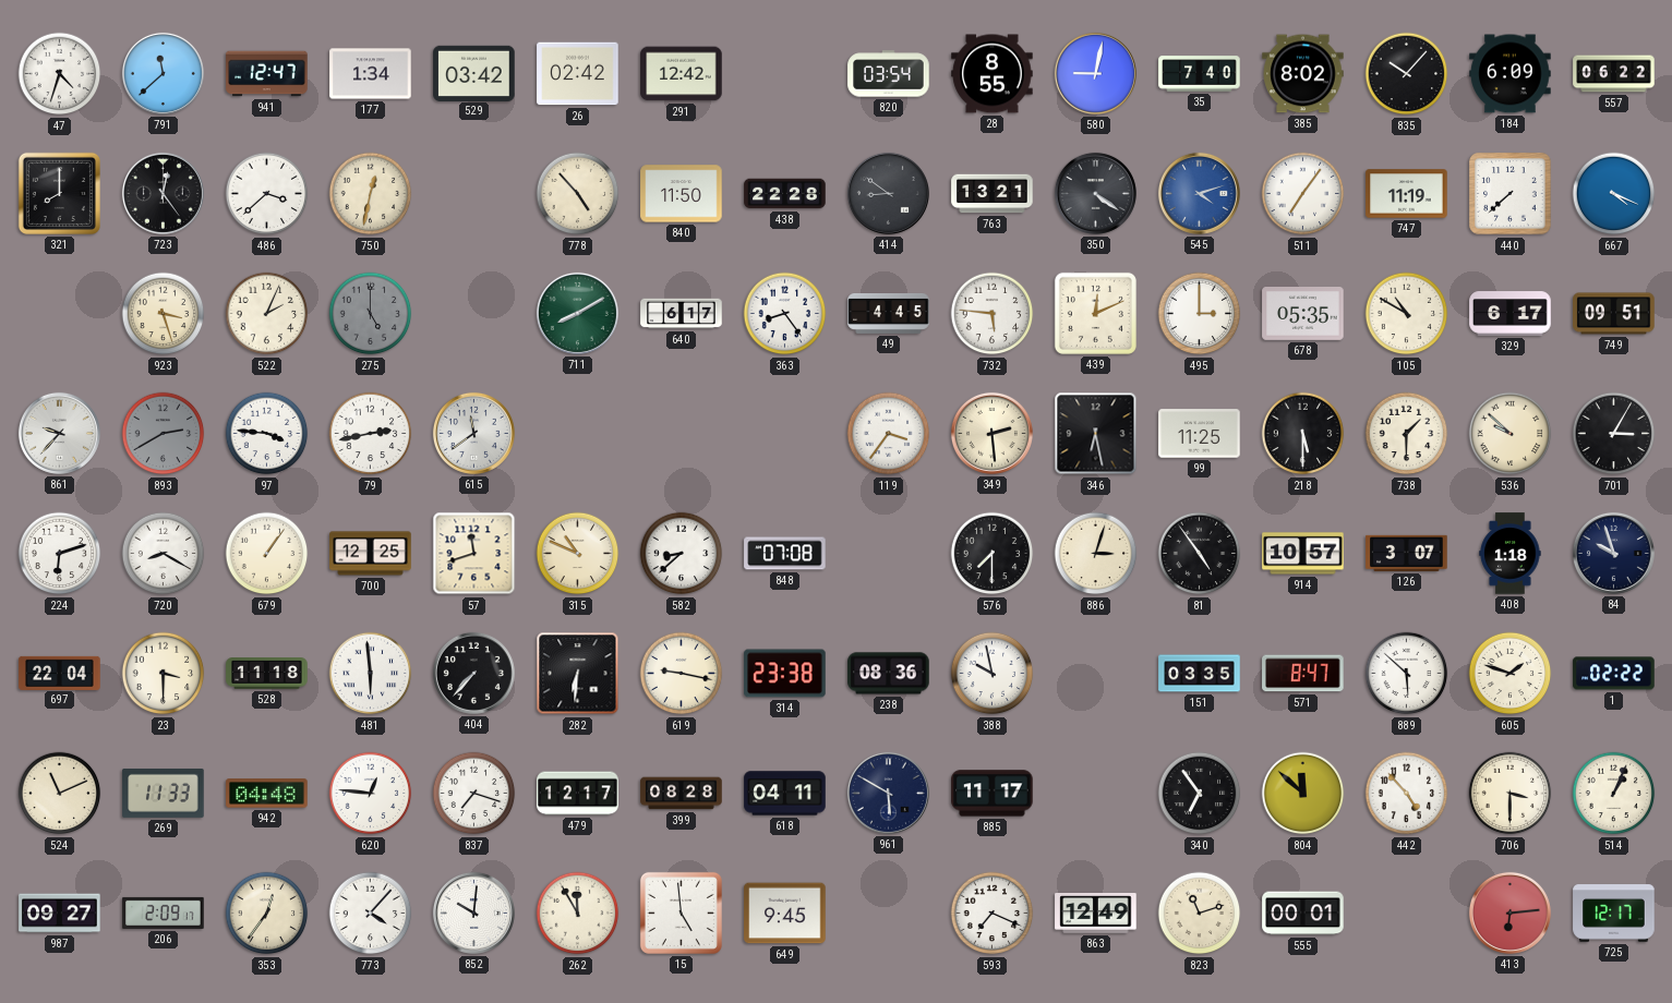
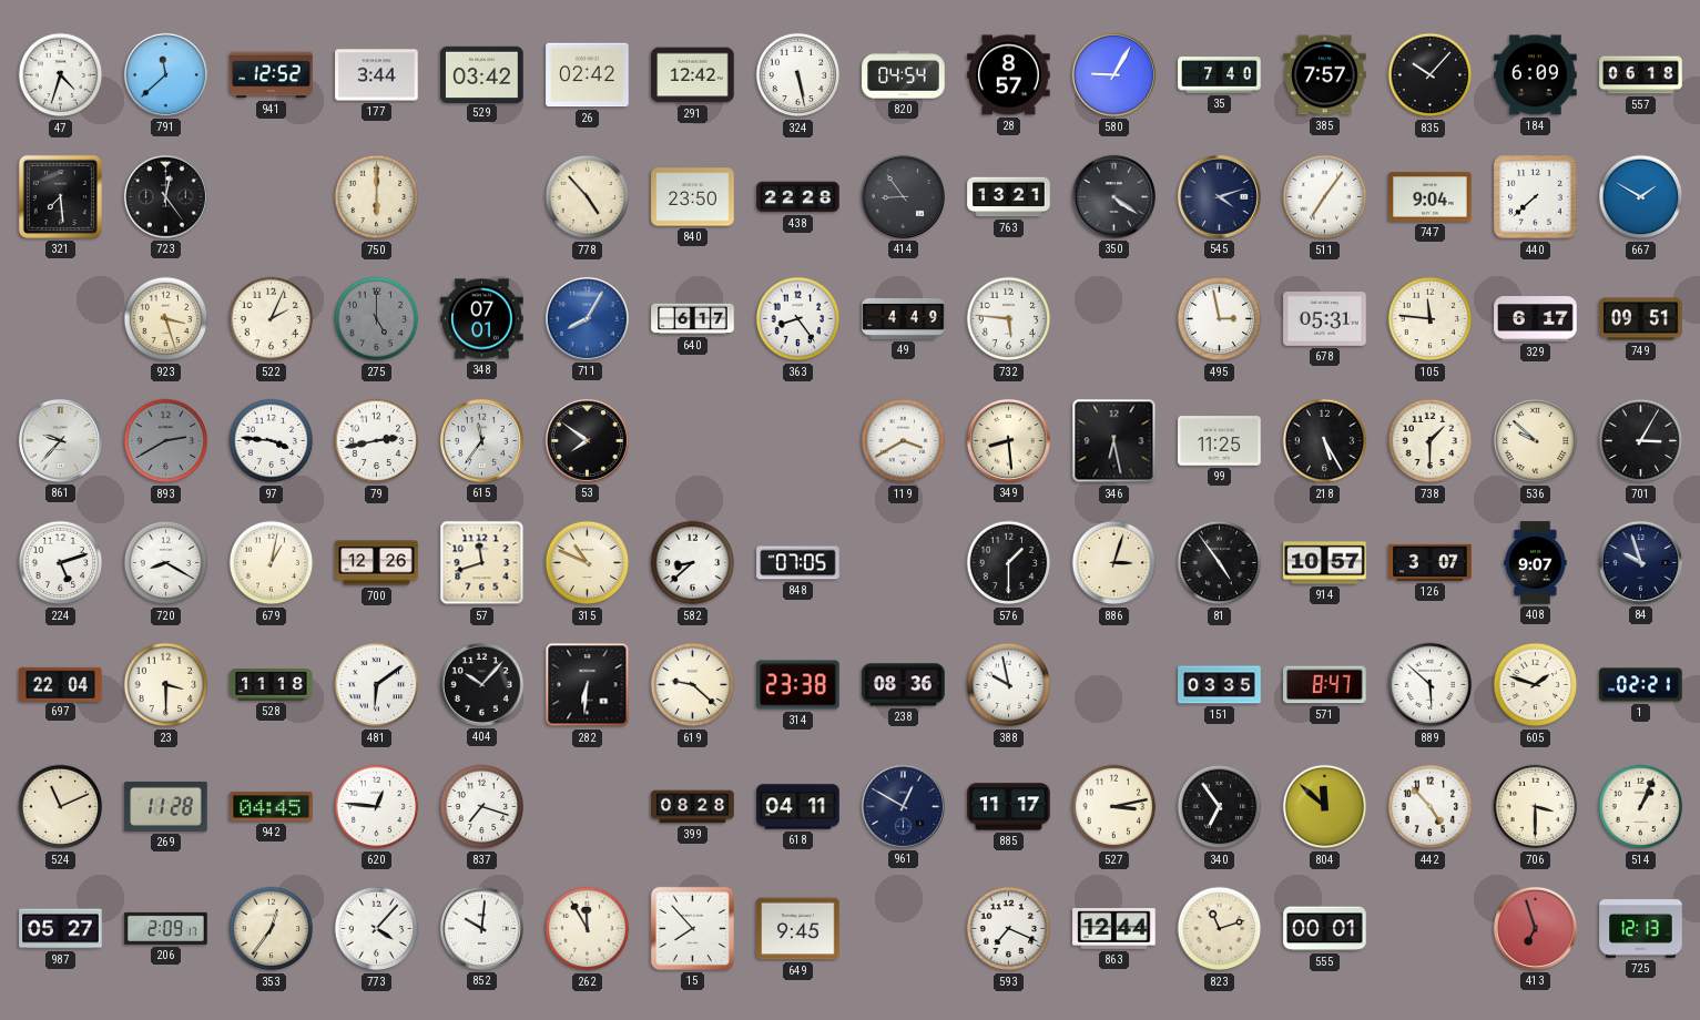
941: 12:47 -> 12:52
177: 1:34 -> 3:44
324: none -> 5:28
820: 03:54 -> 04:54
28: 8:55 -> 8:57
580: 9:02 -> 9:05
385: 8:02 -> 7:57
557: 06:22 -> 06:18
321: 8:00 -> 7:29
486: 3:38 -> none
750: 12:32 -> 6:00
840: 11:50 -> 23:50
414: 8:51 -> 8:54
545 dial: blue -> navy
747: 11:19 -> 9:04
667: 4:19 -> 1:50
348: none -> 07:01
711: 8:10 -> 8:05
711 dial: green -> blue
49: 4:45 -> 4:49
439: 12:11 -> none
495: 3:00 -> 2:58
678: 05:35 -> 05:31
105: 10:50 -> 11:46
615: 11:39 -> 11:36
53: none -> 7:51
119: 3:36 -> 3:40
349: 2:29 -> 8:29
218: 5:30 -> 5:25
224: 6:12 -> 5:12
679: 1:06 -> 1:02
700: 12:25 -> 12:26
848: 07:08 -> 07:05
576: 7:30 -> 1:30
408: 1:18 -> 9:07
481: 5:59 -> 6:09
404: 7:37 -> 10:07
619: 9:17 -> 9:22
1: 02:22 -> 02:21
269: 11:33 -> 11:28
942: 04:48 -> 04:45
479: 12:17 -> none
961: 5:50 -> 12:50
527: none -> 3:13
987: 09:27 -> 05:27
15: 4:59 -> 7:53
863: 12:49 -> 12:44
413: 6:14 -> 6:57
725: 12:17 -> 12:13
